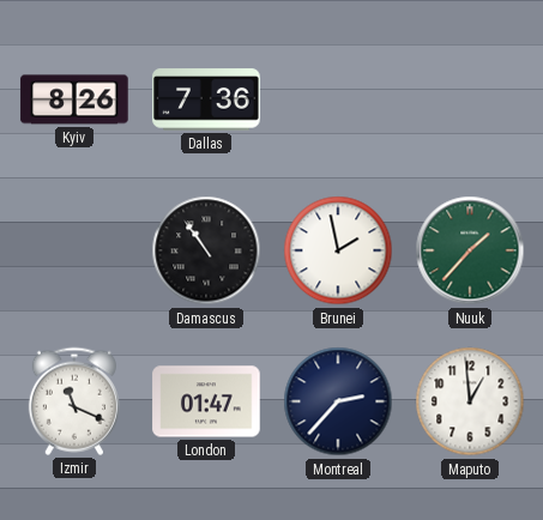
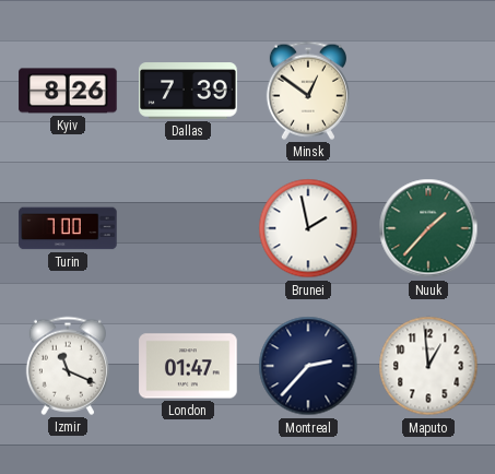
Dallas: 7:36 -> 7:39
Minsk: none -> 12:51
Turin: none -> 7:00
Damascus: 10:54 -> none
